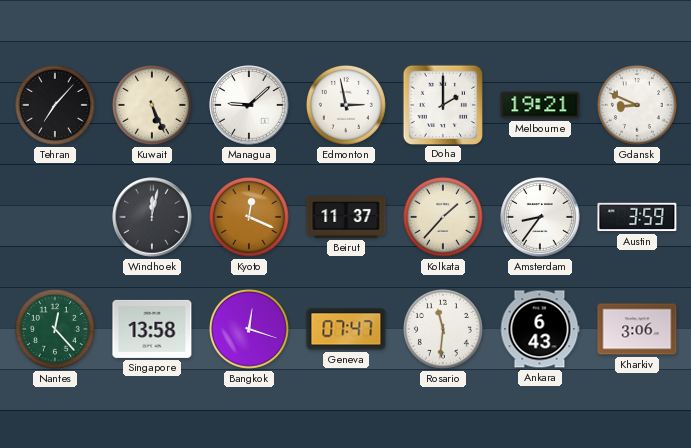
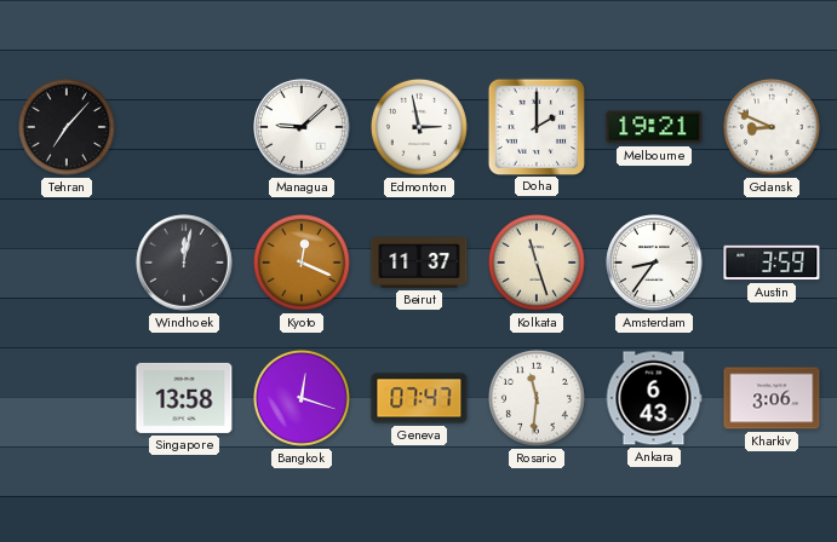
Kuwait: 5:26 -> none
Kolkata: 1:37 -> 11:27
Nantes: 12:23 -> none
